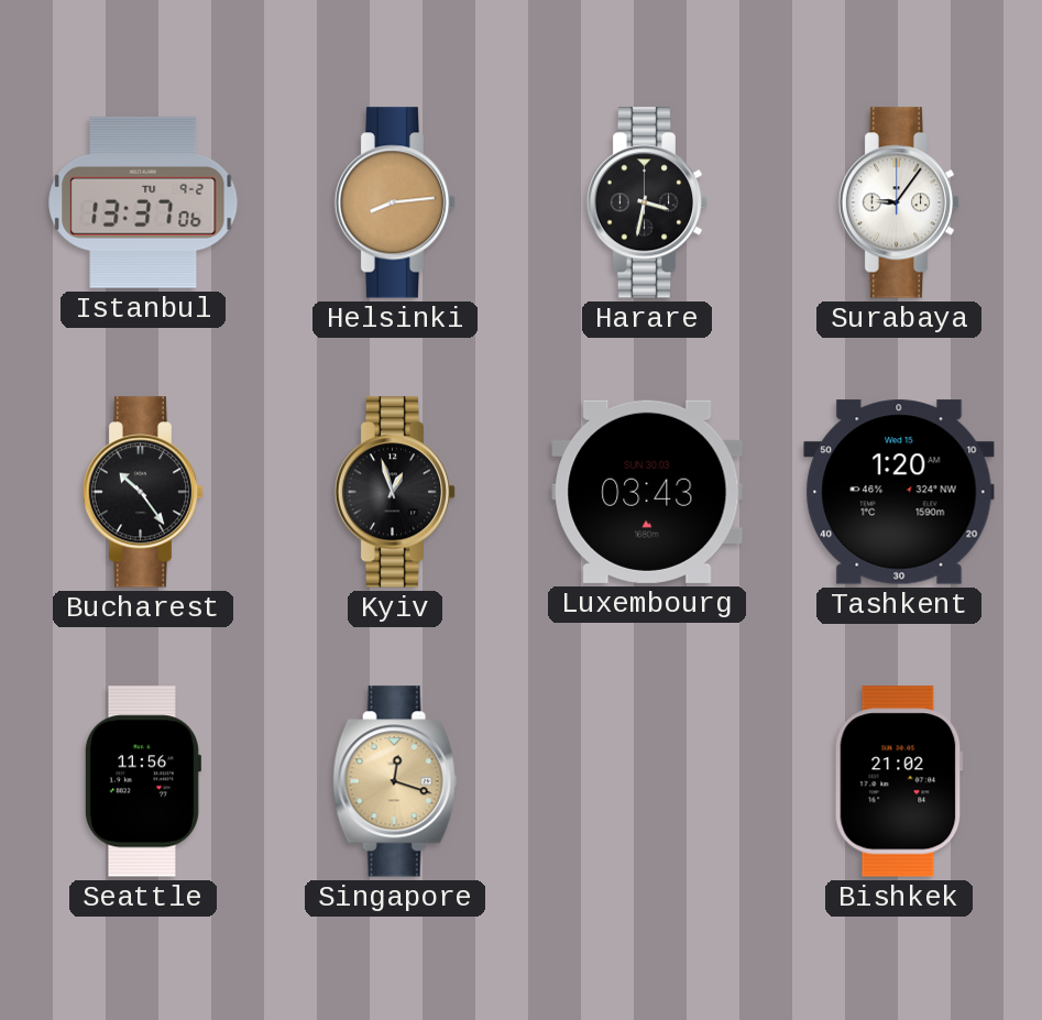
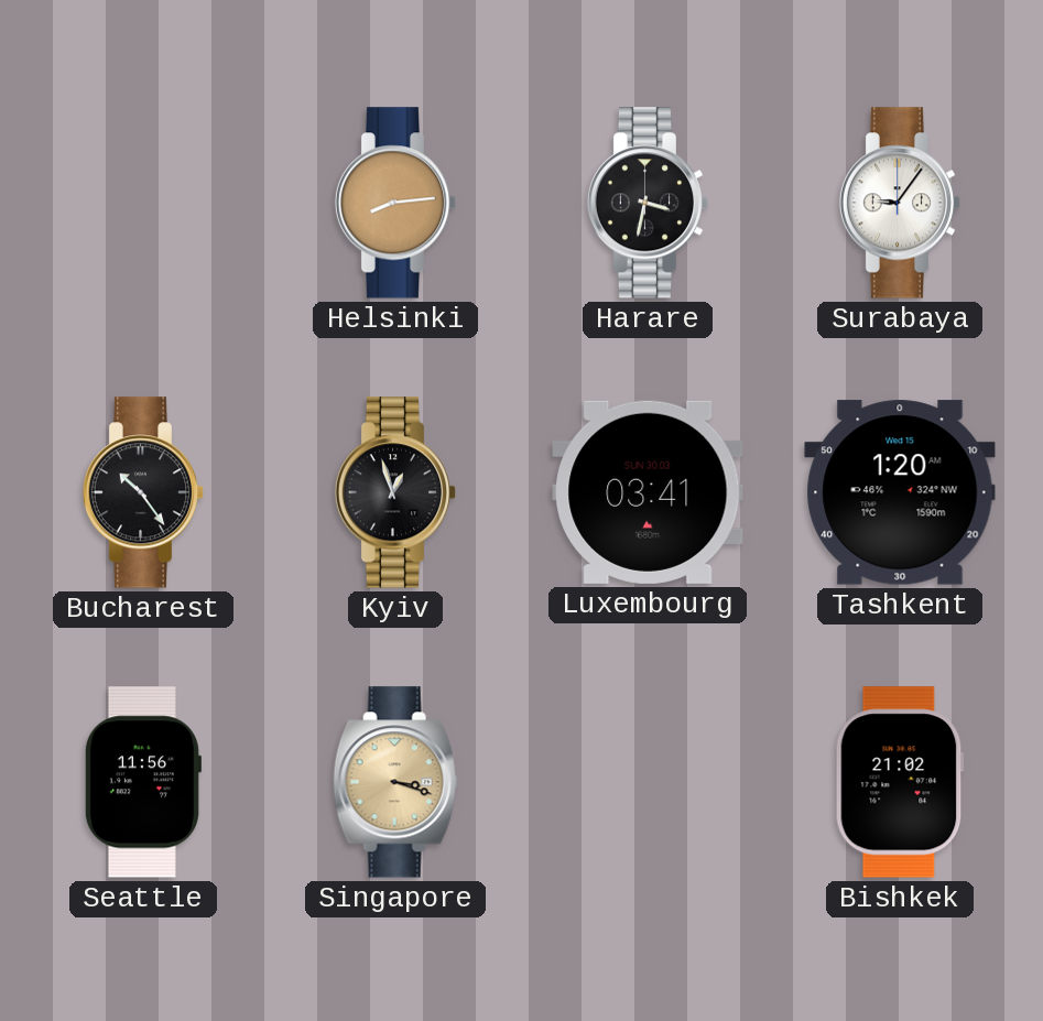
Istanbul: 13:37 -> none
Luxembourg: 03:43 -> 03:41
Singapore: 12:18 -> 3:18
